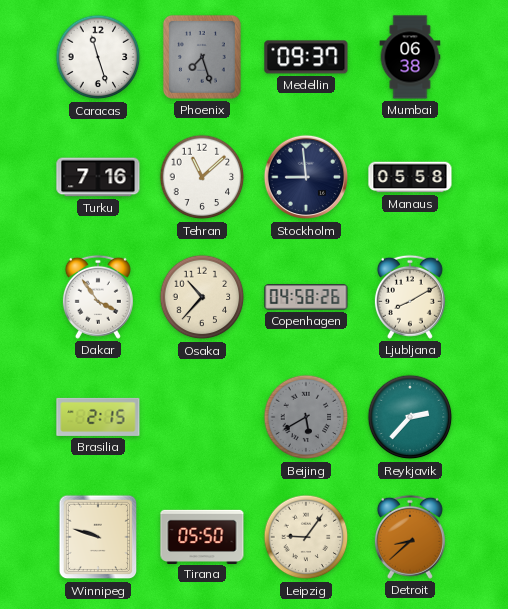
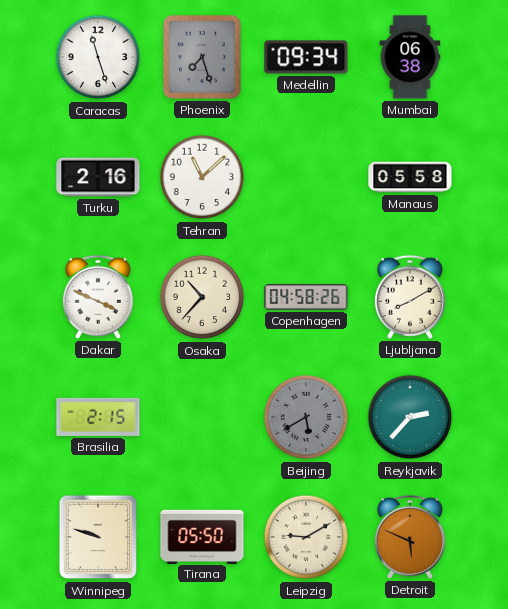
Medellin: 09:37 -> 09:34
Turku: 7:16 -> 2:16
Stockholm: 8:59 -> none
Dakar: 3:54 -> 3:49
Leipzig: 9:06 -> 9:10
Detroit: 8:38 -> 5:49
